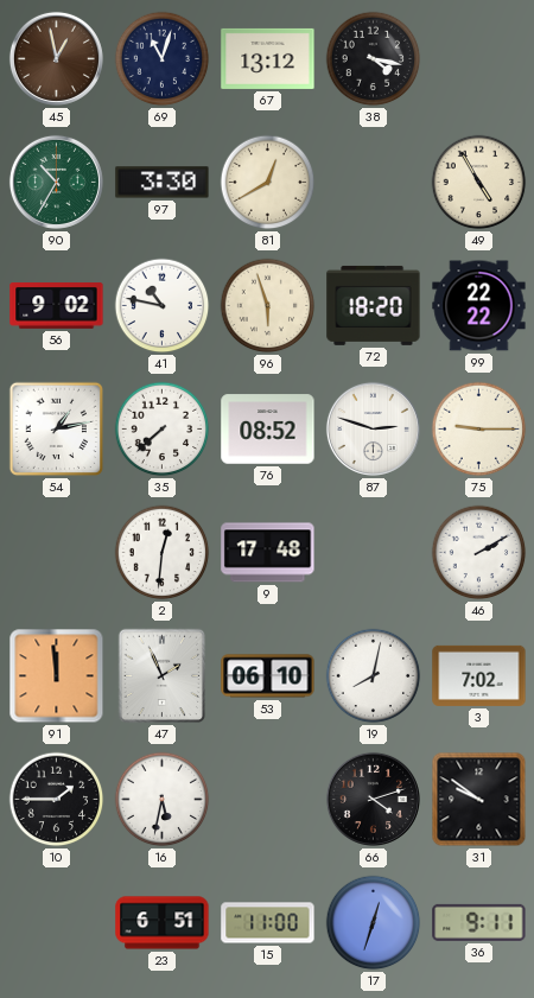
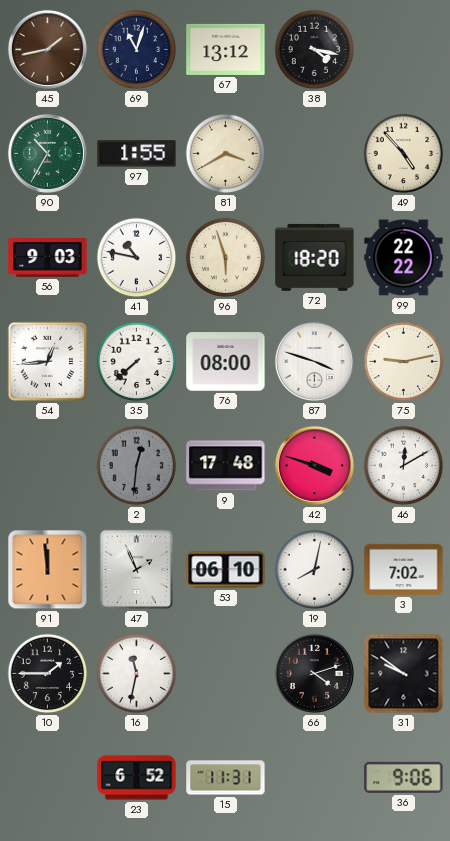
45: 12:58 -> 1:43
97: 3:30 -> 1:55
81: 12:40 -> 3:40
49: 4:55 -> 4:53
56: 9:02 -> 9:03
54: 1:13 -> 12:44
76: 08:52 -> 08:00
87: 2:48 -> 3:48
75: 9:15 -> 9:13
2 dial: white -> grey
42: none -> 3:48
46: 2:10 -> 12:10
16: 5:32 -> 11:32
23: 6:51 -> 6:52
15: 11:00 -> 11:31
17: 12:33 -> none
36: 9:11 -> 9:06
